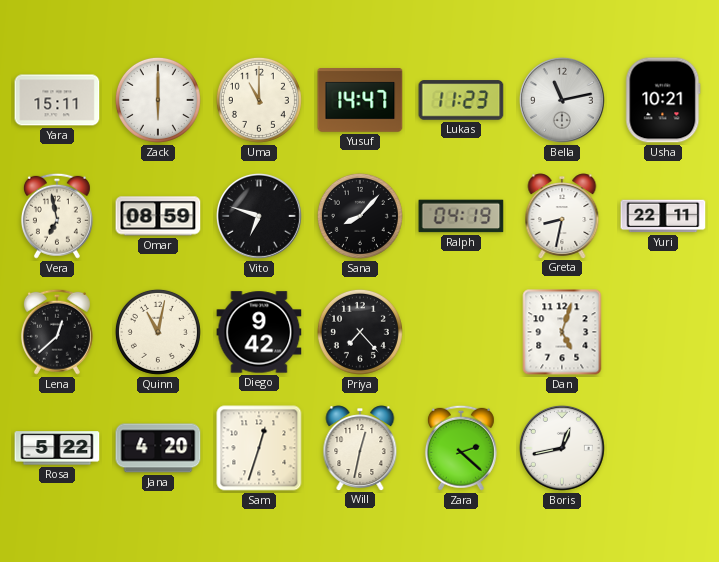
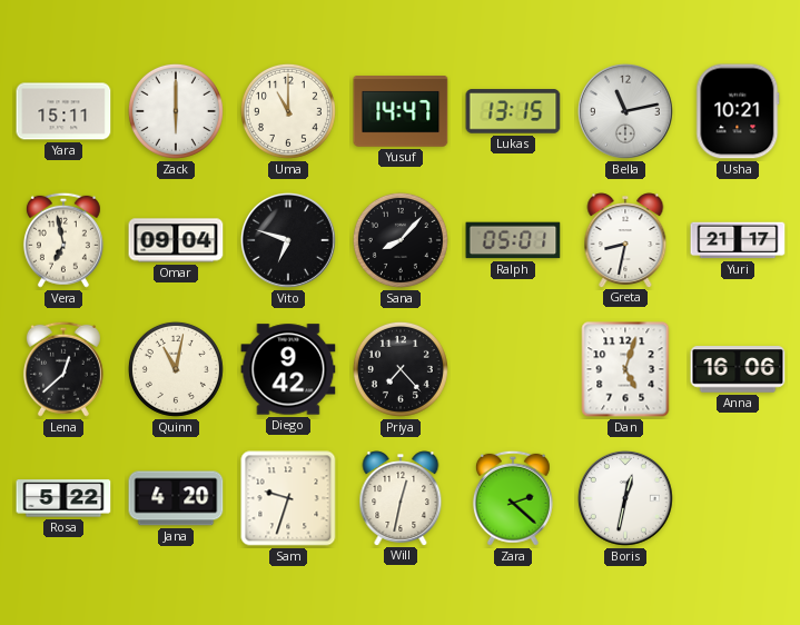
Lukas: 11:23 -> 13:15
Omar: 08:59 -> 09:04
Ralph: 04:19 -> 05:01
Yuri: 22:11 -> 21:17
Anna: none -> 16:06
Sam: 12:33 -> 9:33
Boris: 12:43 -> 12:32
